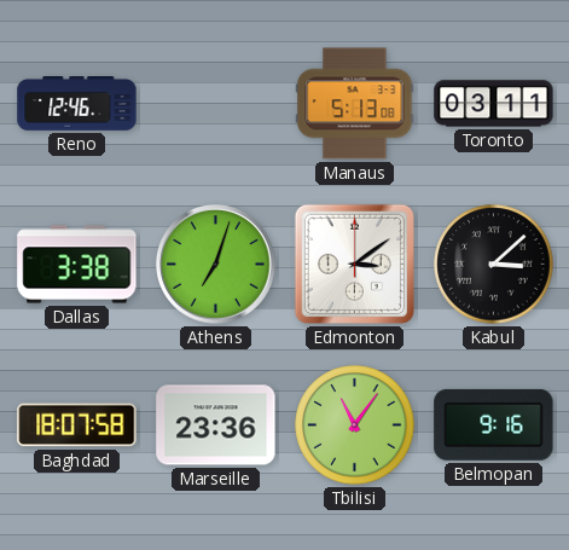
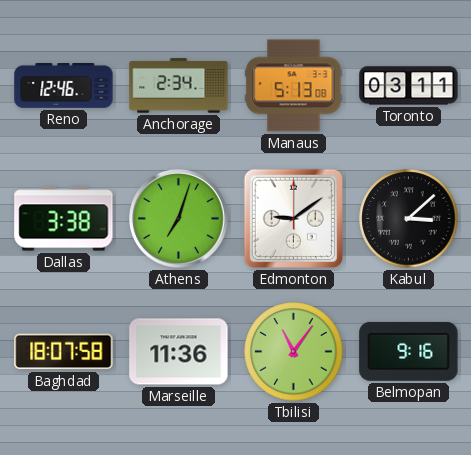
Anchorage: none -> 2:34
Edmonton: 3:09 -> 9:09
Marseille: 23:36 -> 11:36
